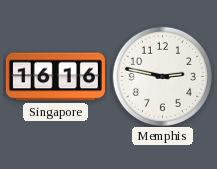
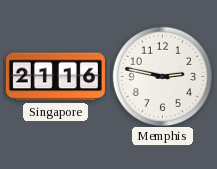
Singapore: 16:16 -> 21:16
